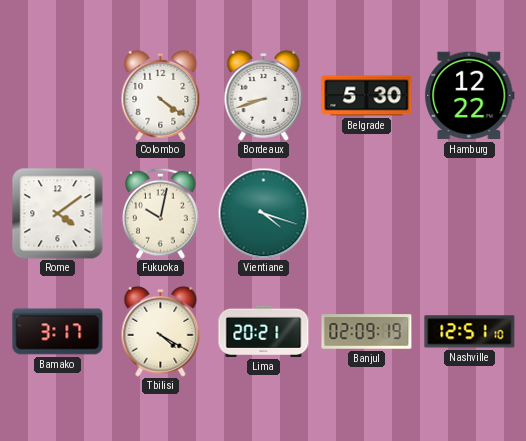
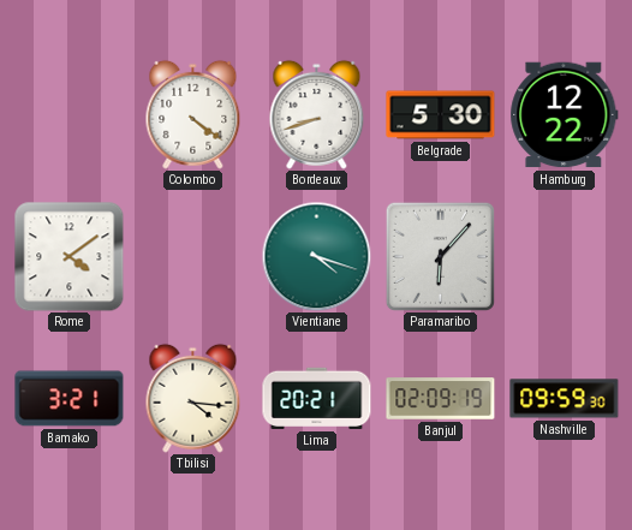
Fukuoka: 10:02 -> none
Paramaribo: none -> 6:07
Bamako: 3:17 -> 3:21
Tbilisi: 4:20 -> 4:16
Nashville: 12:51 -> 09:59
